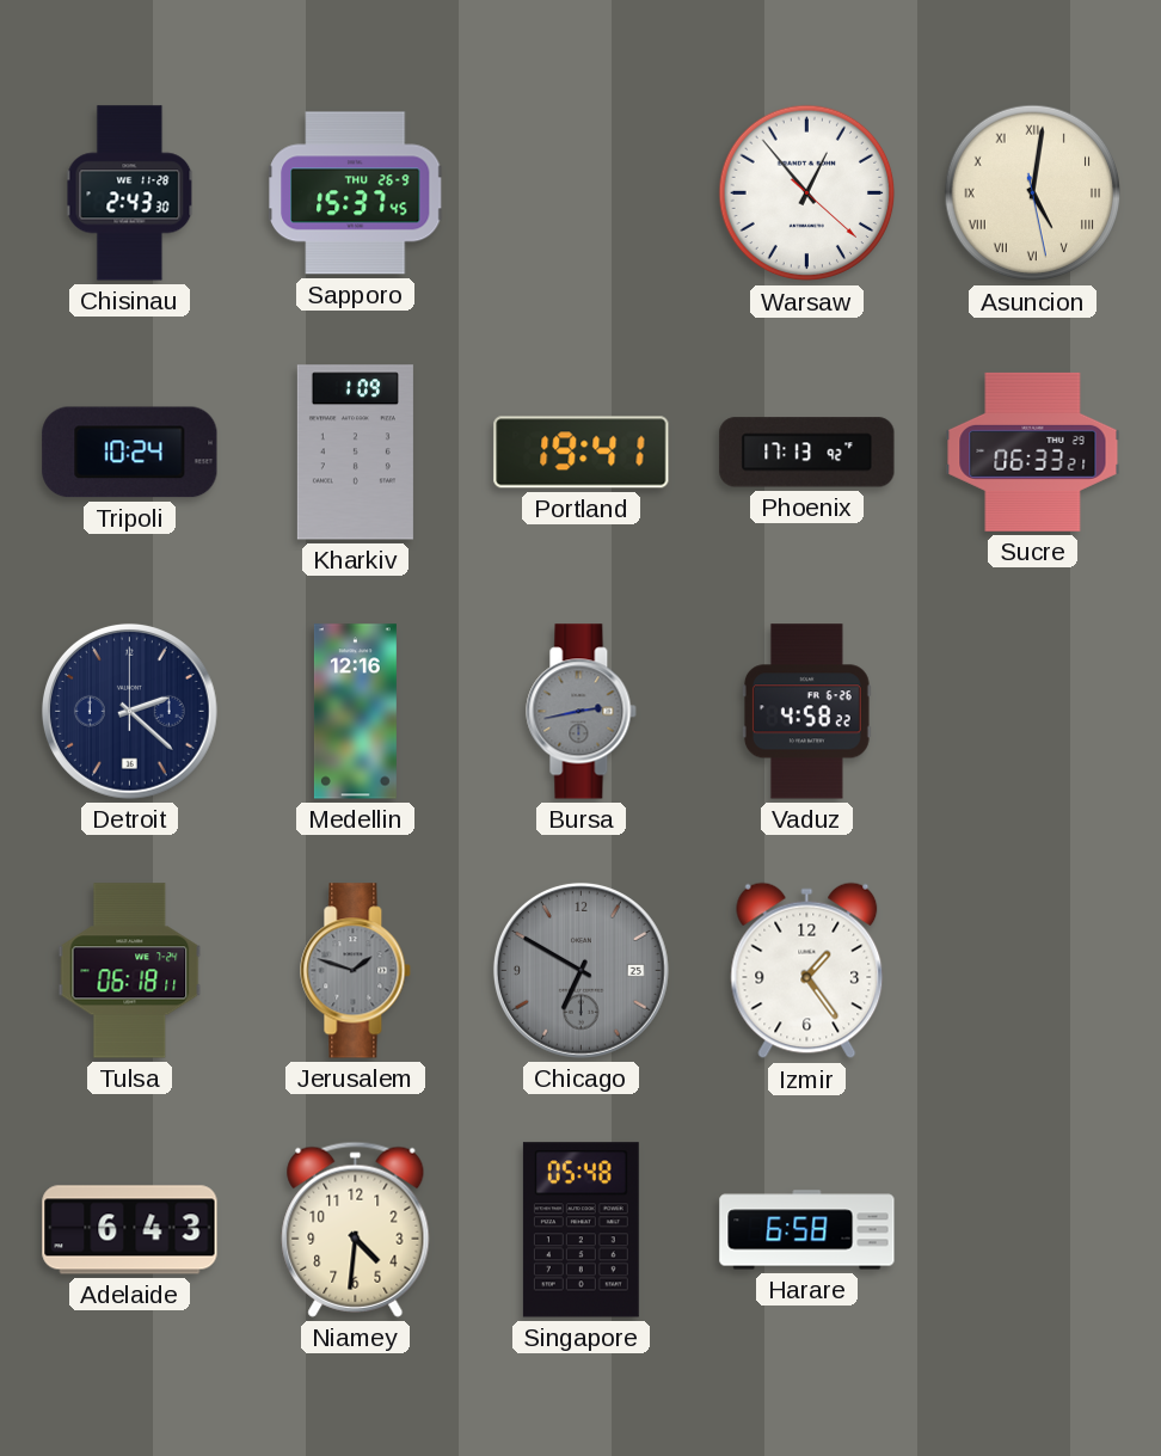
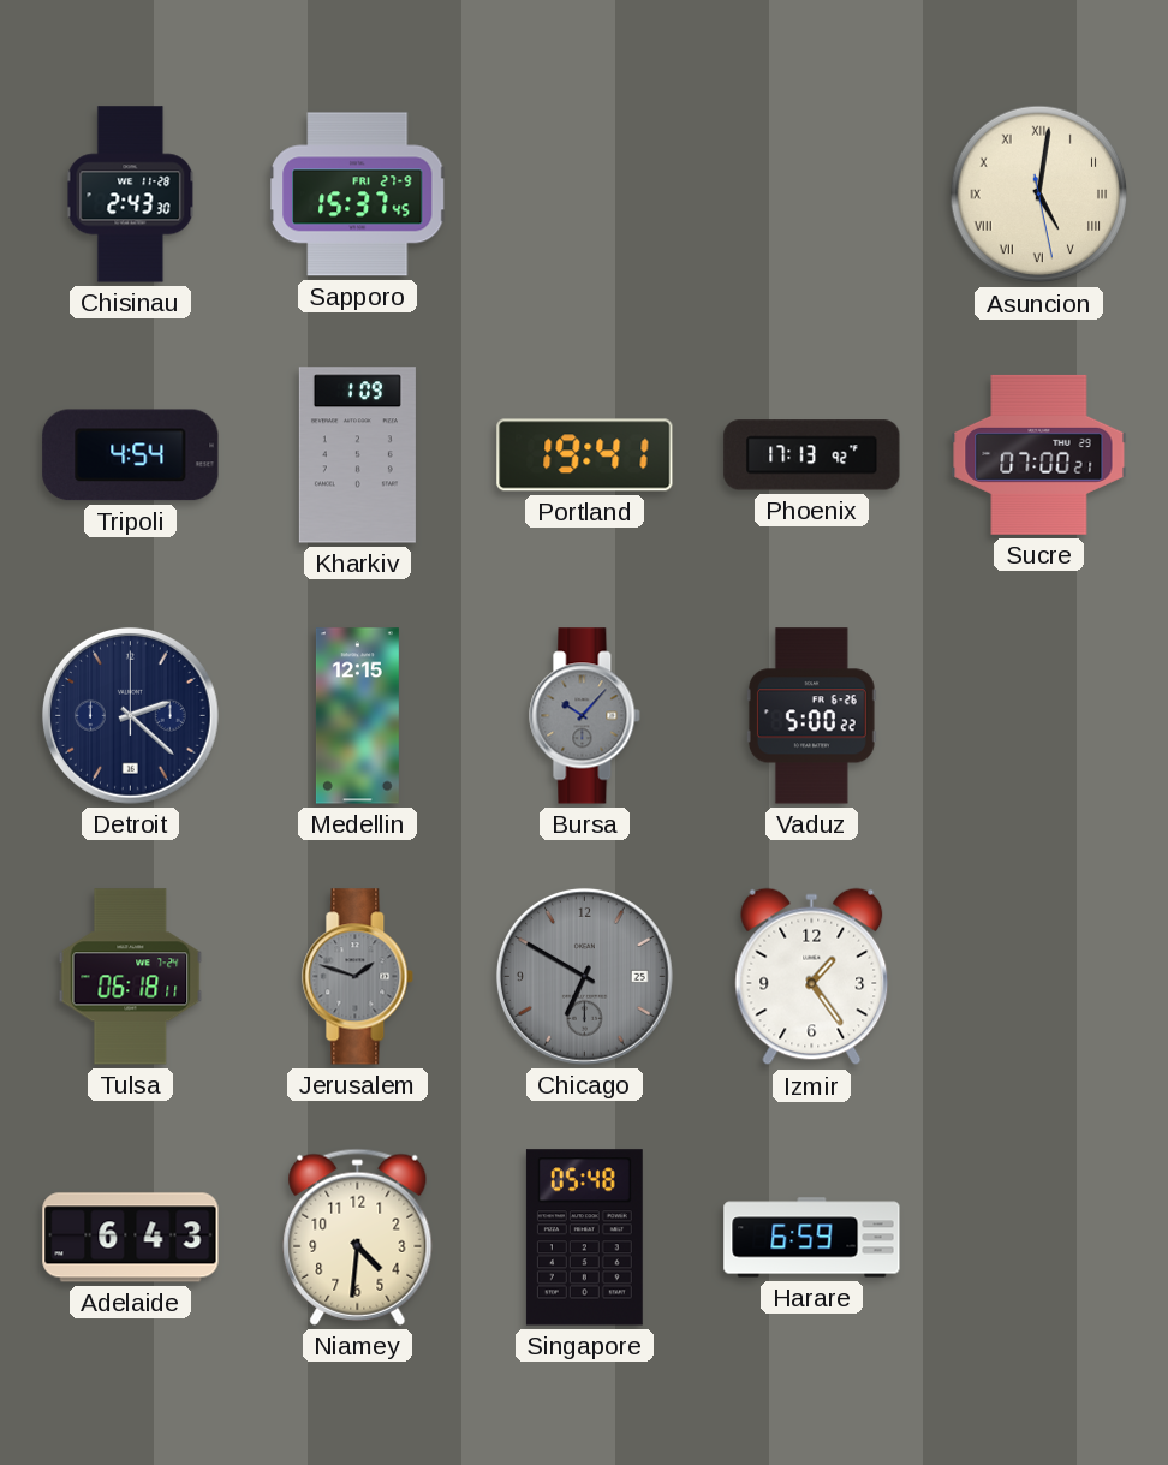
Sapporo date: THU 26-9 -> FRI 27-9
Warsaw: 12:53 -> none
Tripoli: 10:24 -> 4:54
Sucre: 06:33 -> 07:00
Medellin: 12:16 -> 12:15
Bursa: 2:43 -> 10:07
Vaduz: 4:58 -> 5:00
Harare: 6:58 -> 6:59
